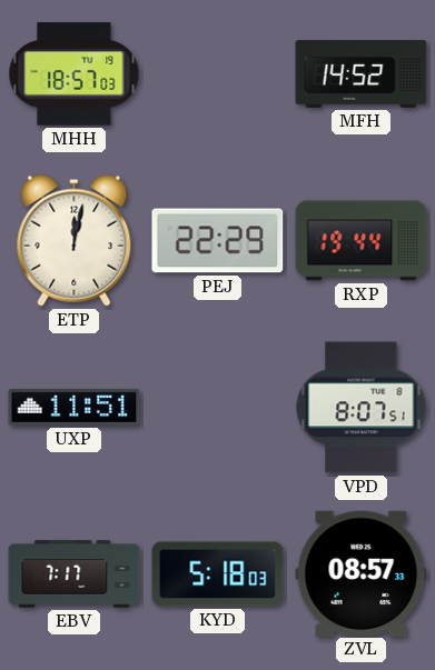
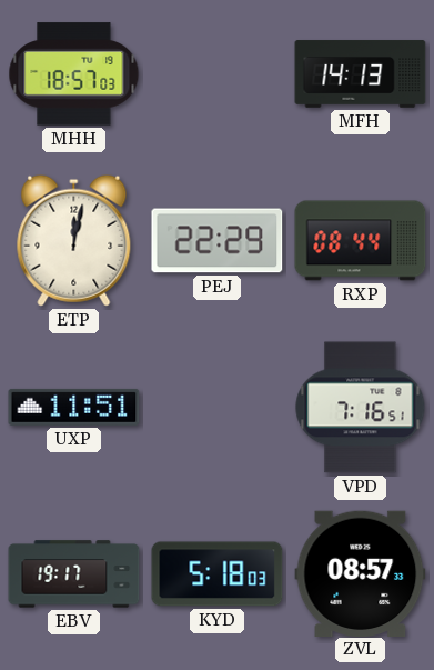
MFH: 14:52 -> 14:13
RXP: 19:44 -> 08:44
VPD: 8:07 -> 7:16
EBV: 7:17 -> 19:17
